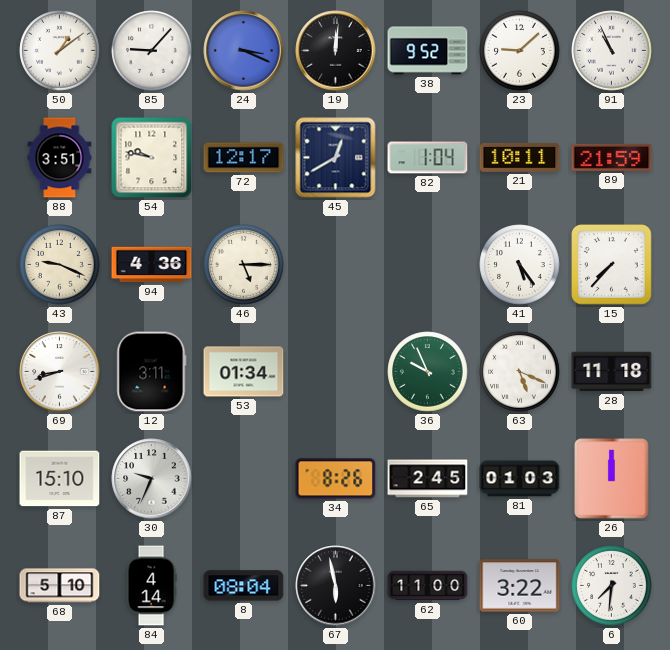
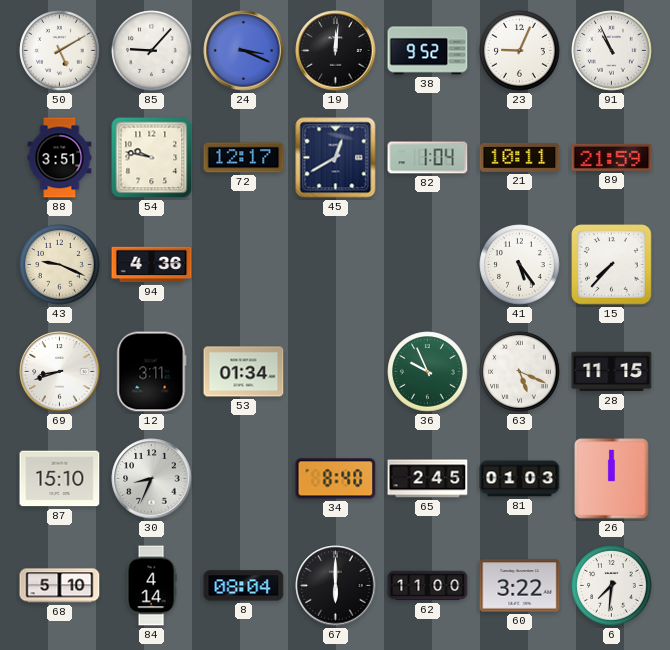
50: 1:09 -> 5:10
23: 9:08 -> 9:04
46: 5:15 -> none
28: 11:18 -> 11:15
30: 9:34 -> 8:34
34: 8:26 -> 8:40
67: 5:58 -> 6:00
